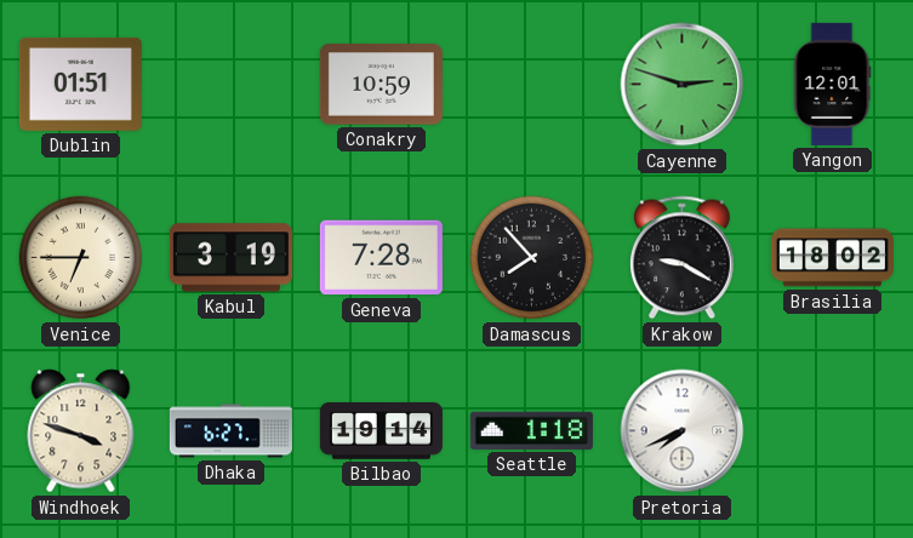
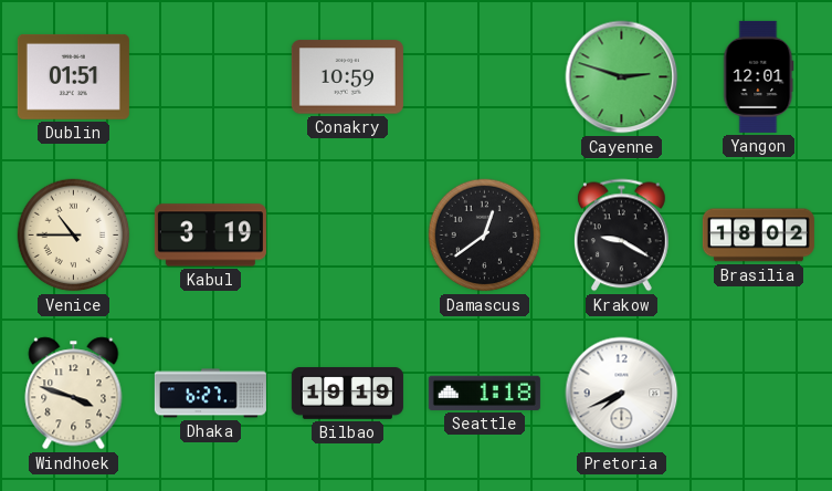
Venice: 6:45 -> 10:45
Geneva: 7:28 -> none
Damascus: 7:53 -> 12:39
Bilbao: 19:14 -> 19:19
